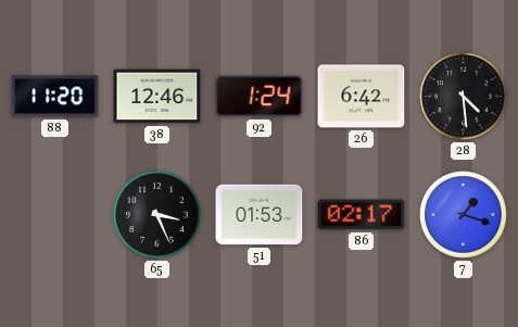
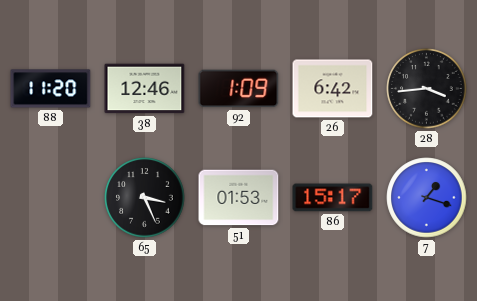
92: 1:24 -> 1:09
28: 4:29 -> 3:44
86: 02:17 -> 15:17
